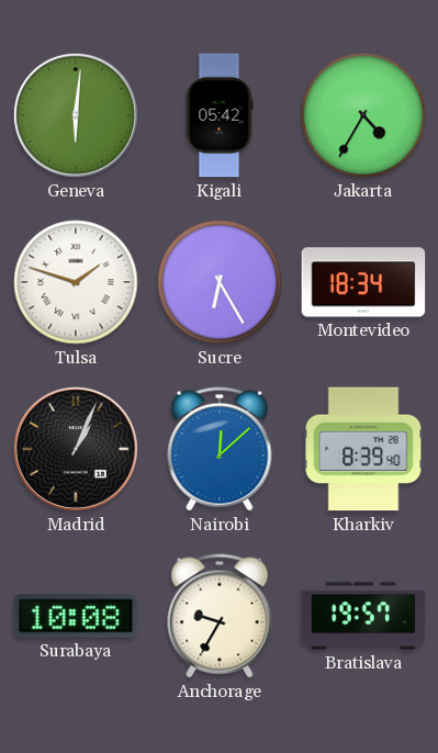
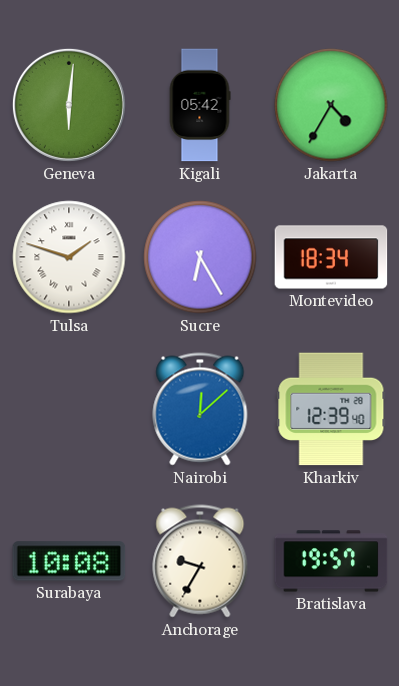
Madrid: 1:04 -> none
Kharkiv: 8:39 -> 12:39
